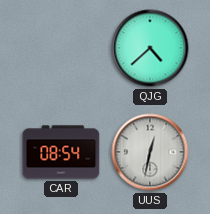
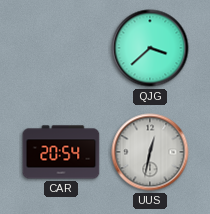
QJG: 4:38 -> 3:38
CAR: 08:54 -> 20:54
